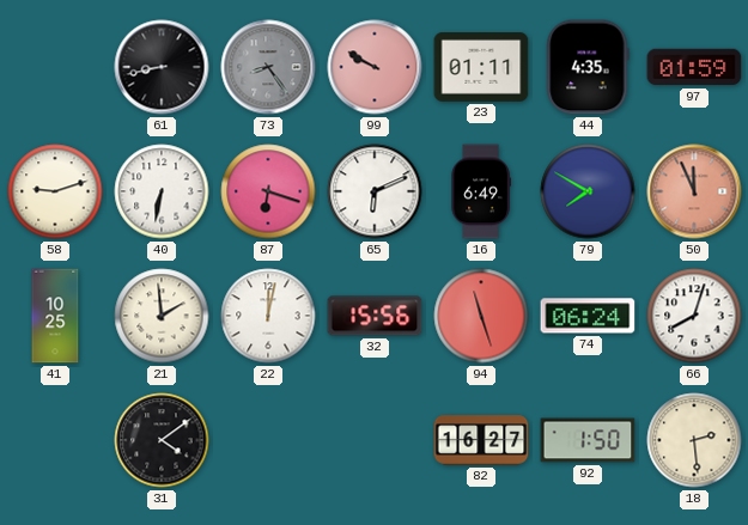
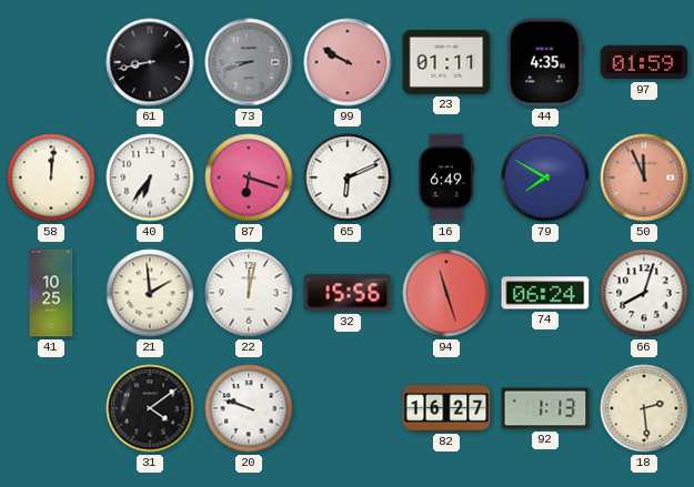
73: 8:24 -> 8:42
58: 9:12 -> 12:01
40: 6:32 -> 6:36
20: none -> 9:48
92: 1:50 -> 1:13
